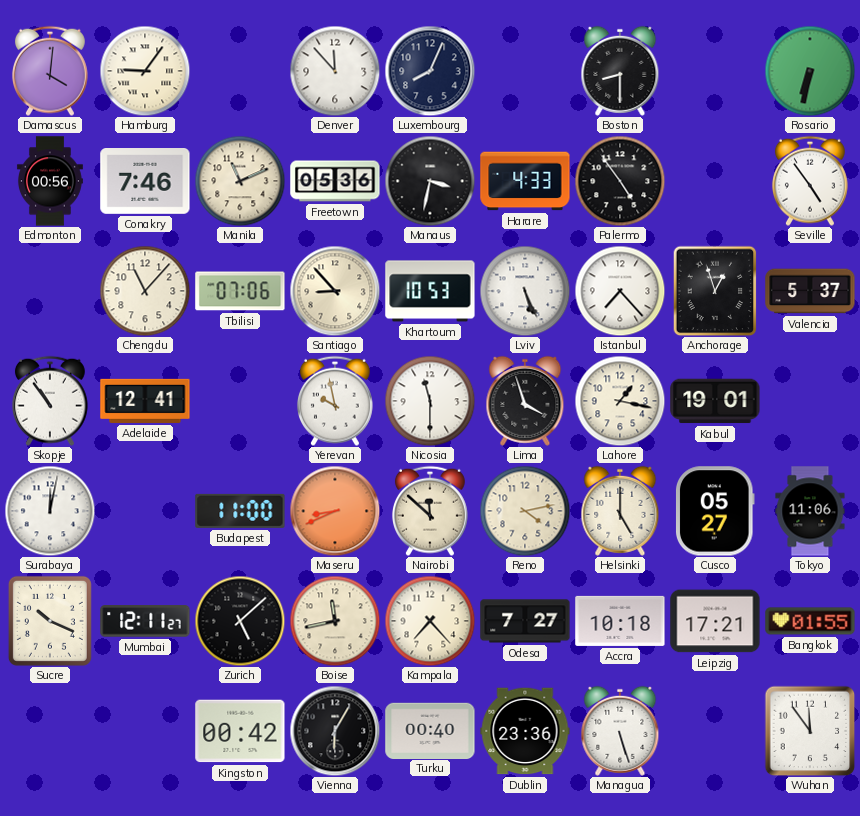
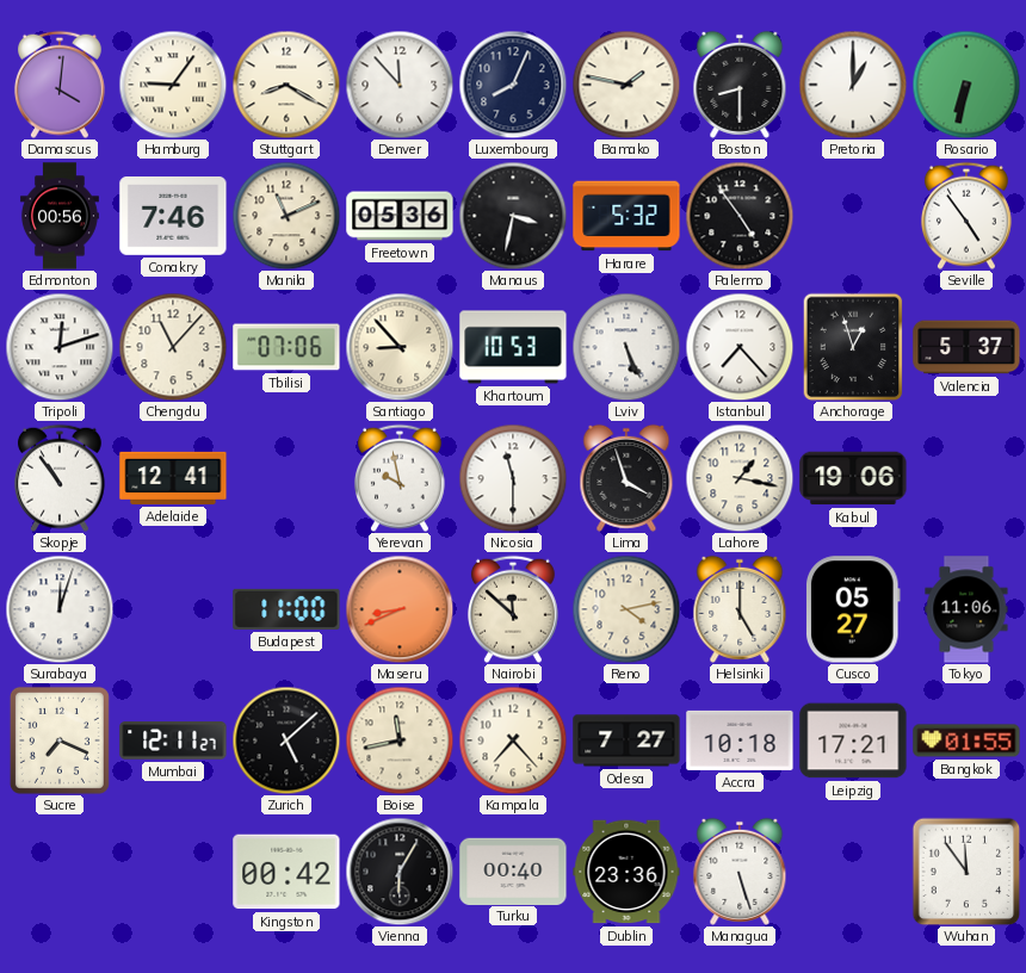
Stuttgart: none -> 8:20
Bamako: none -> 1:47
Pretoria: none -> 1:00
Harare: 4:33 -> 5:32
Tripoli: none -> 12:12
Kabul: 19:01 -> 19:06
Surabaya: 12:02 -> 12:03
Sucre: 10:19 -> 7:19
